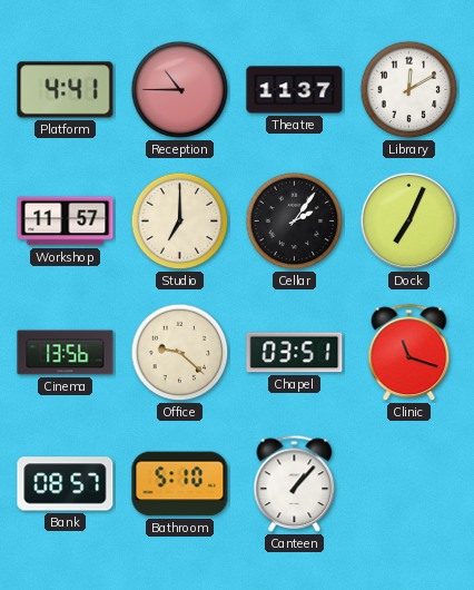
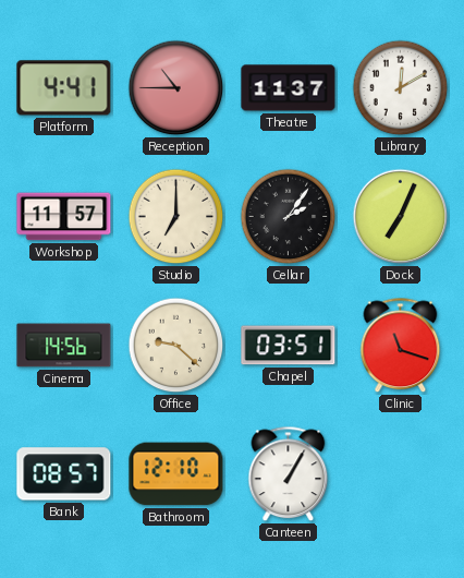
Cinema: 13:56 -> 14:56
Bathroom: 5:10 -> 12:10
Canteen: 1:07 -> 1:05
